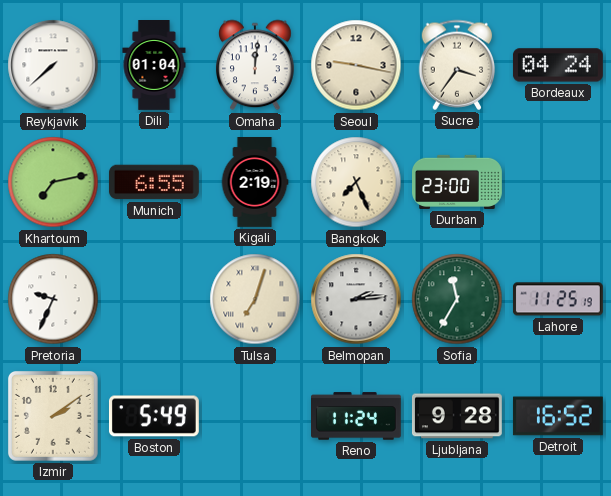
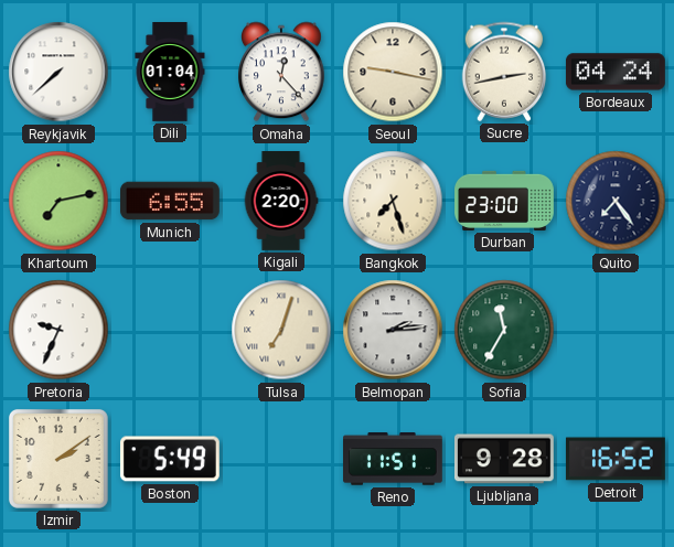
Omaha: 12:01 -> 12:23
Sucre: 3:36 -> 2:43
Kigali: 2:19 -> 2:20
Bangkok: 7:26 -> 7:27
Quito: none -> 7:24
Lahore: 11:25 -> none
Reno: 11:24 -> 11:51
